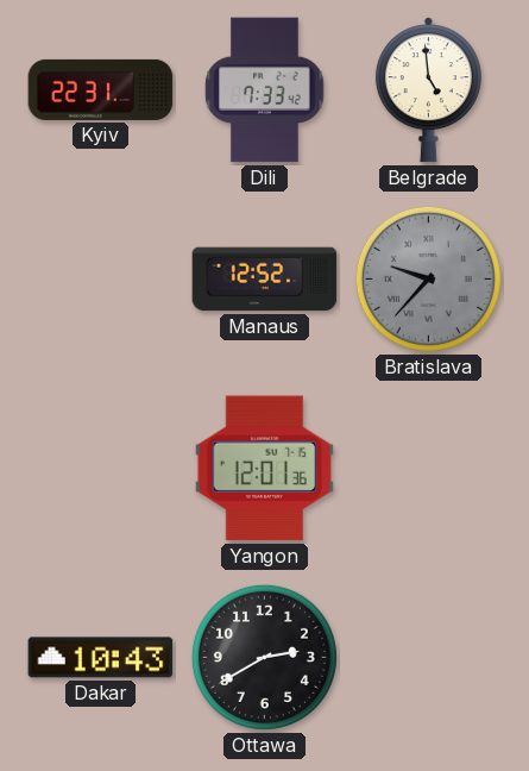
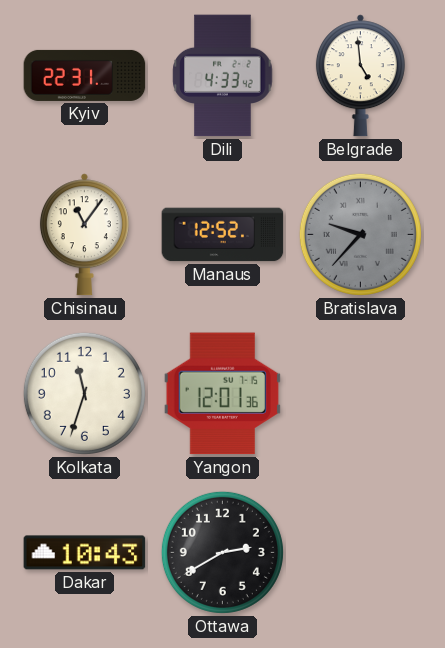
Dili: 7:33 -> 4:33
Chisinau: none -> 11:06
Kolkata: none -> 11:33
